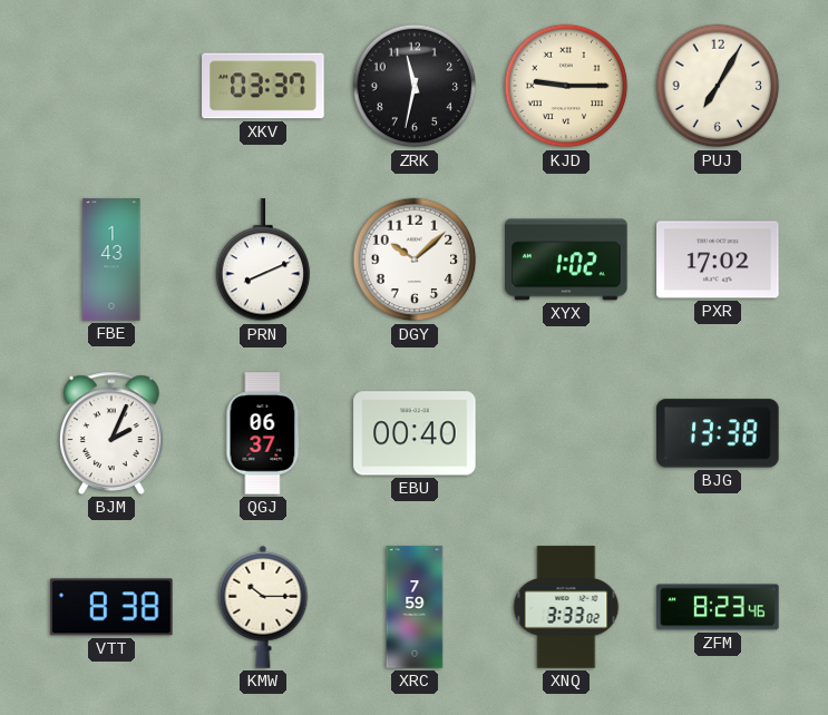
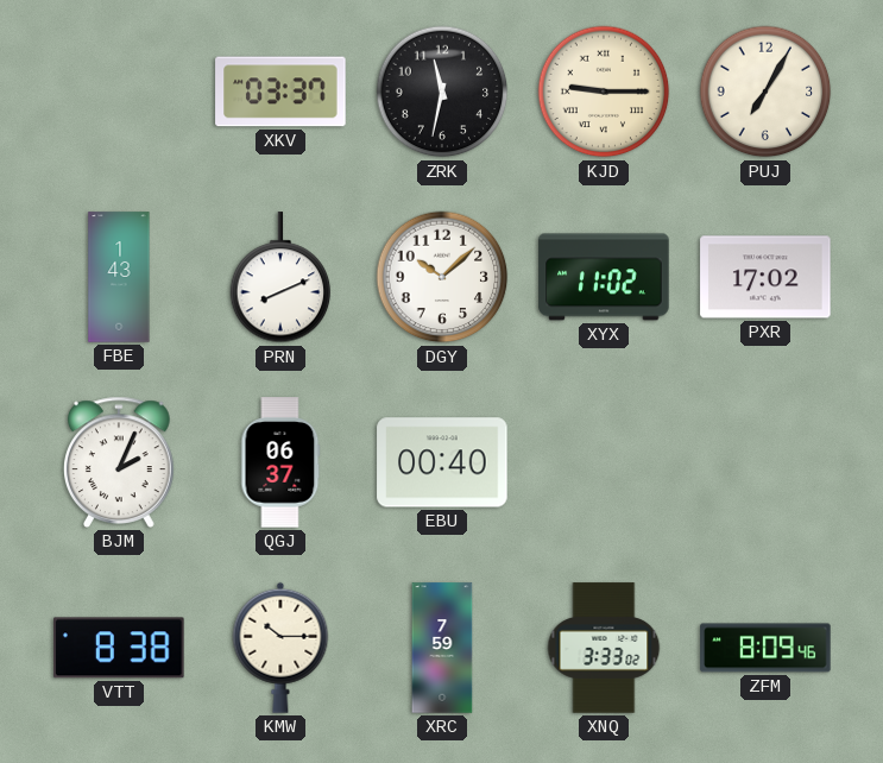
XYX: 1:02 -> 11:02
BJG: 13:38 -> none
ZFM: 8:23 -> 8:09
